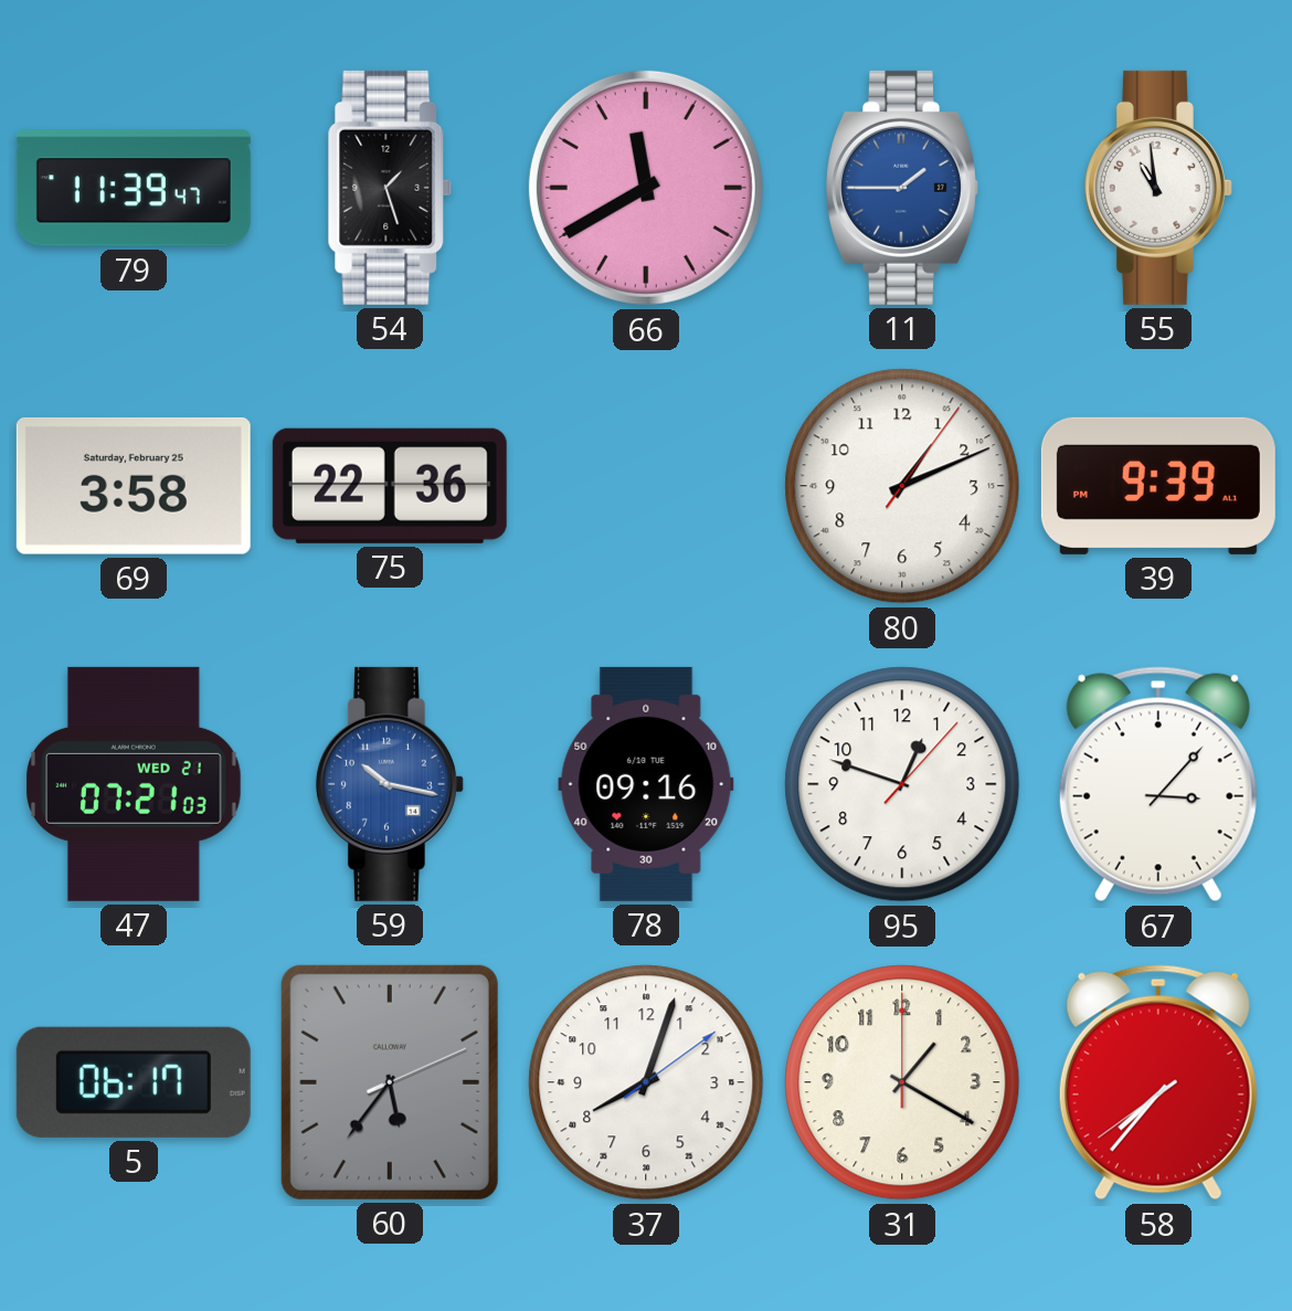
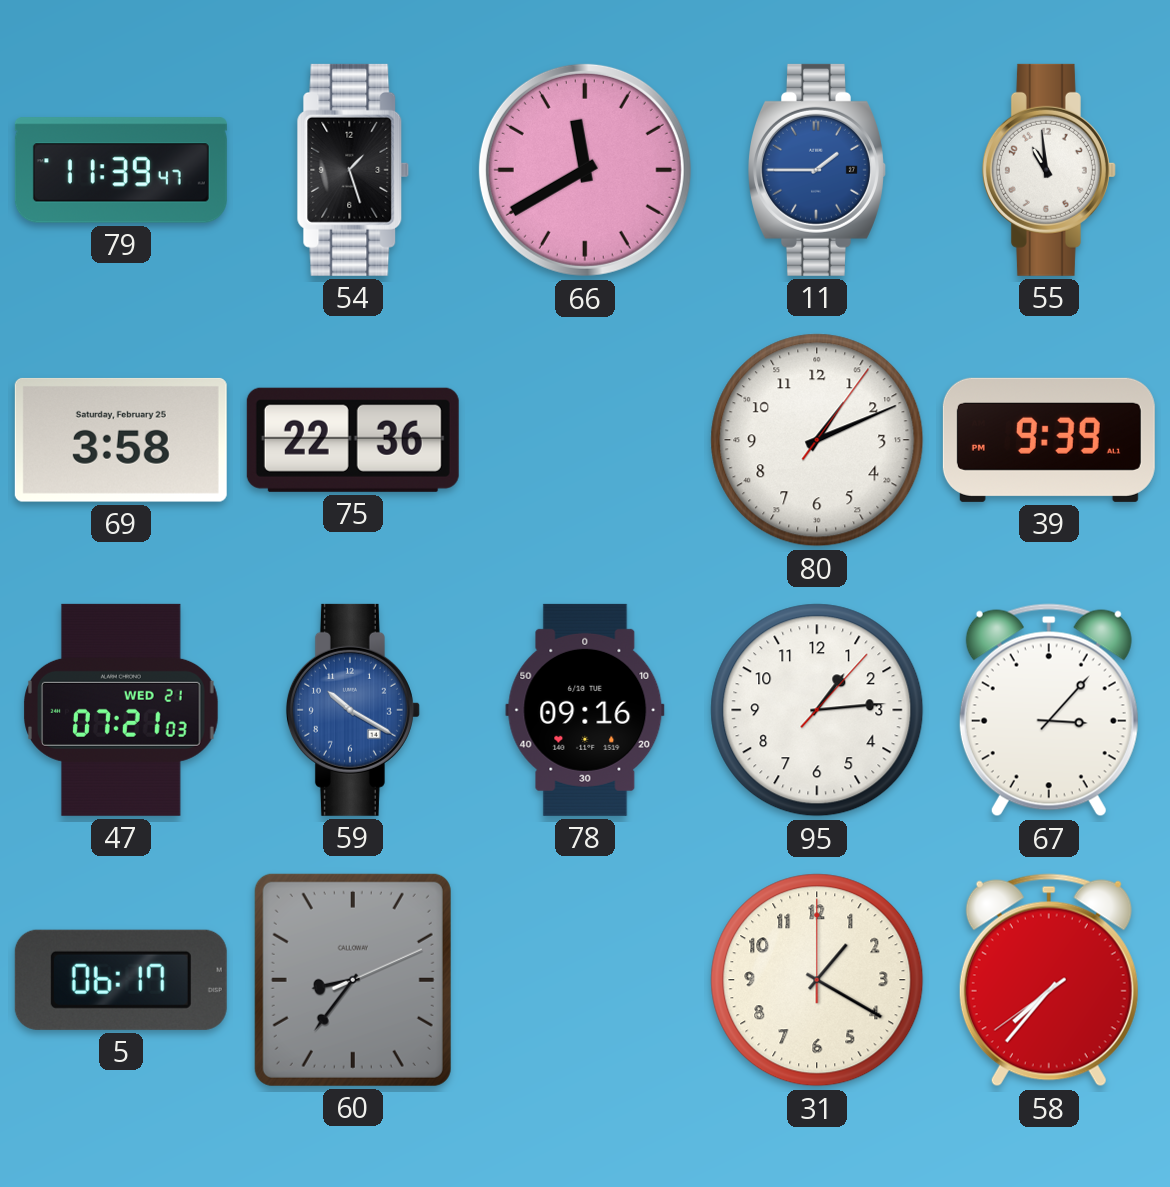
59: 10:17 -> 10:20
95: 12:48 -> 1:14
60: 5:36 -> 8:36
37: 8:03 -> none
